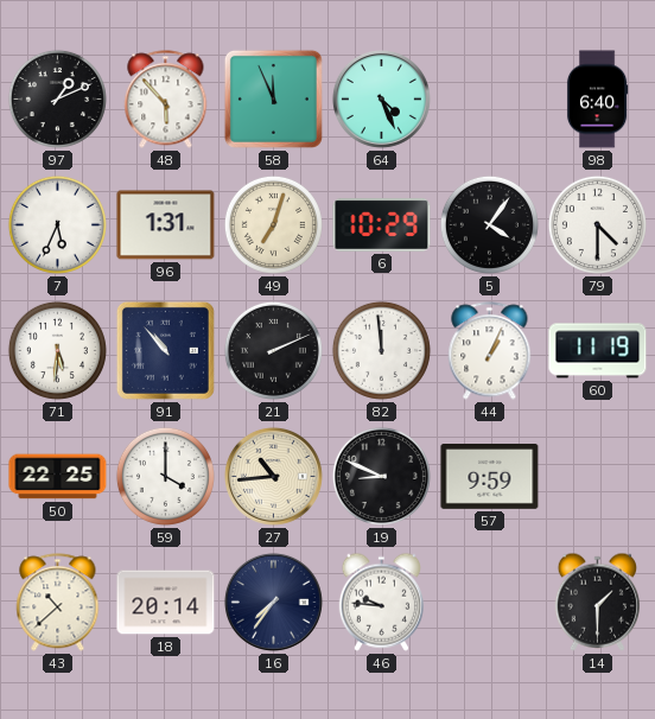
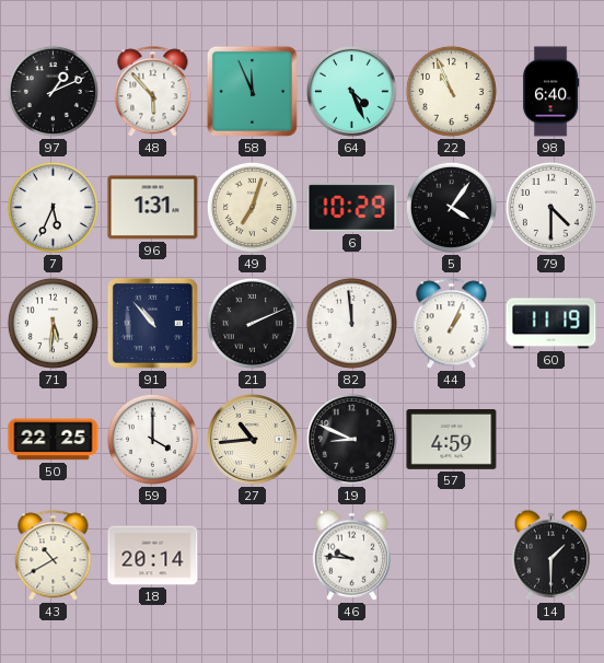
22: none -> 10:56
57: 9:59 -> 4:59
43: 10:38 -> 10:40
16: 7:36 -> none
